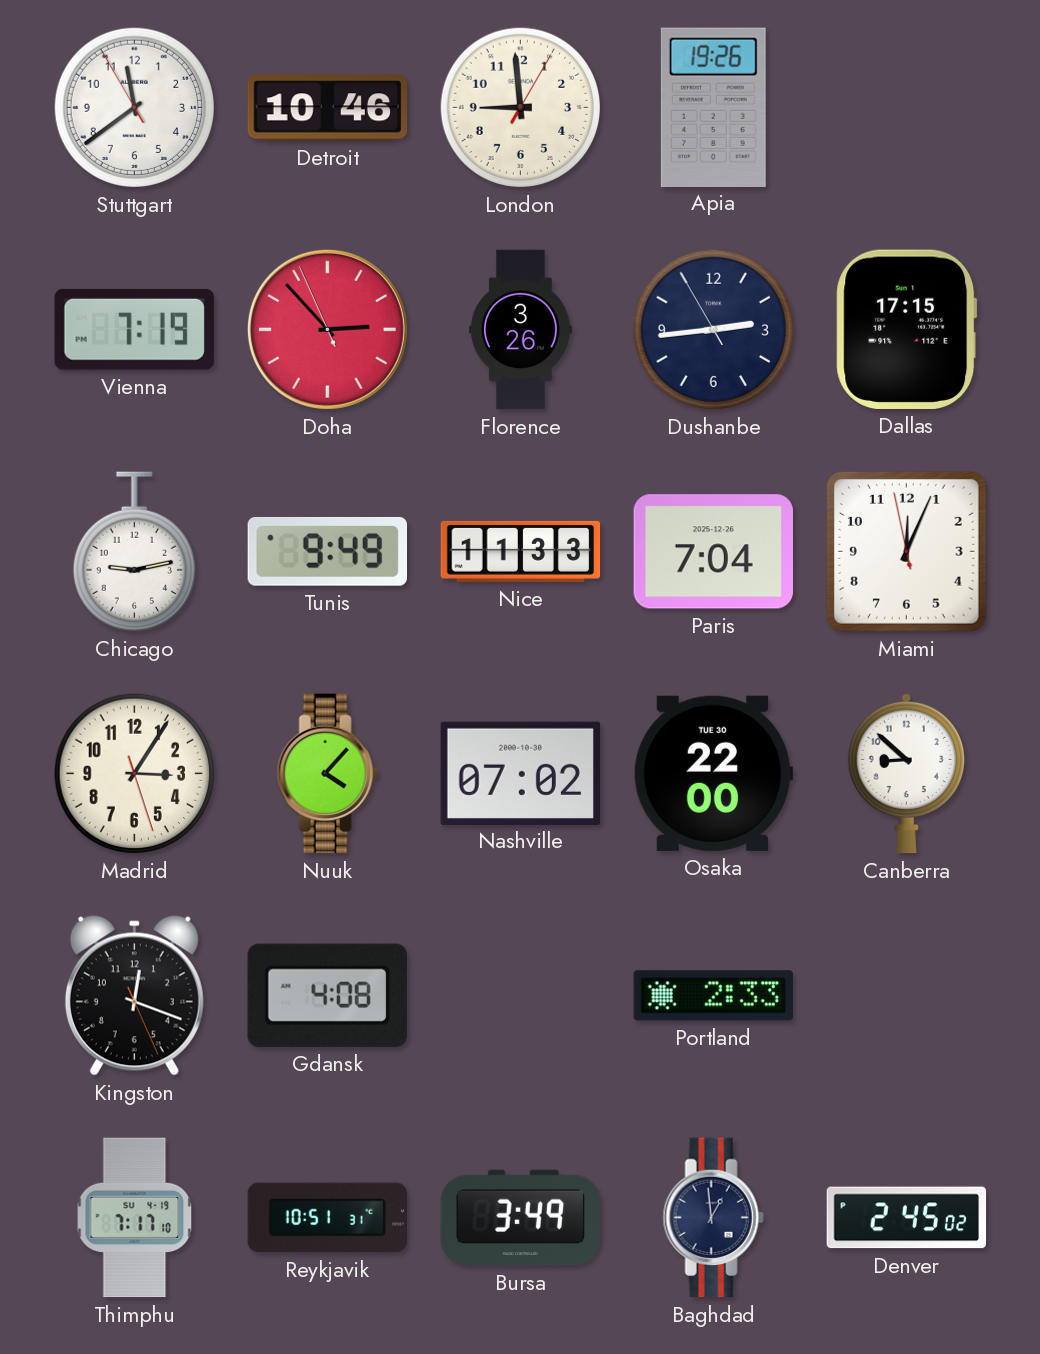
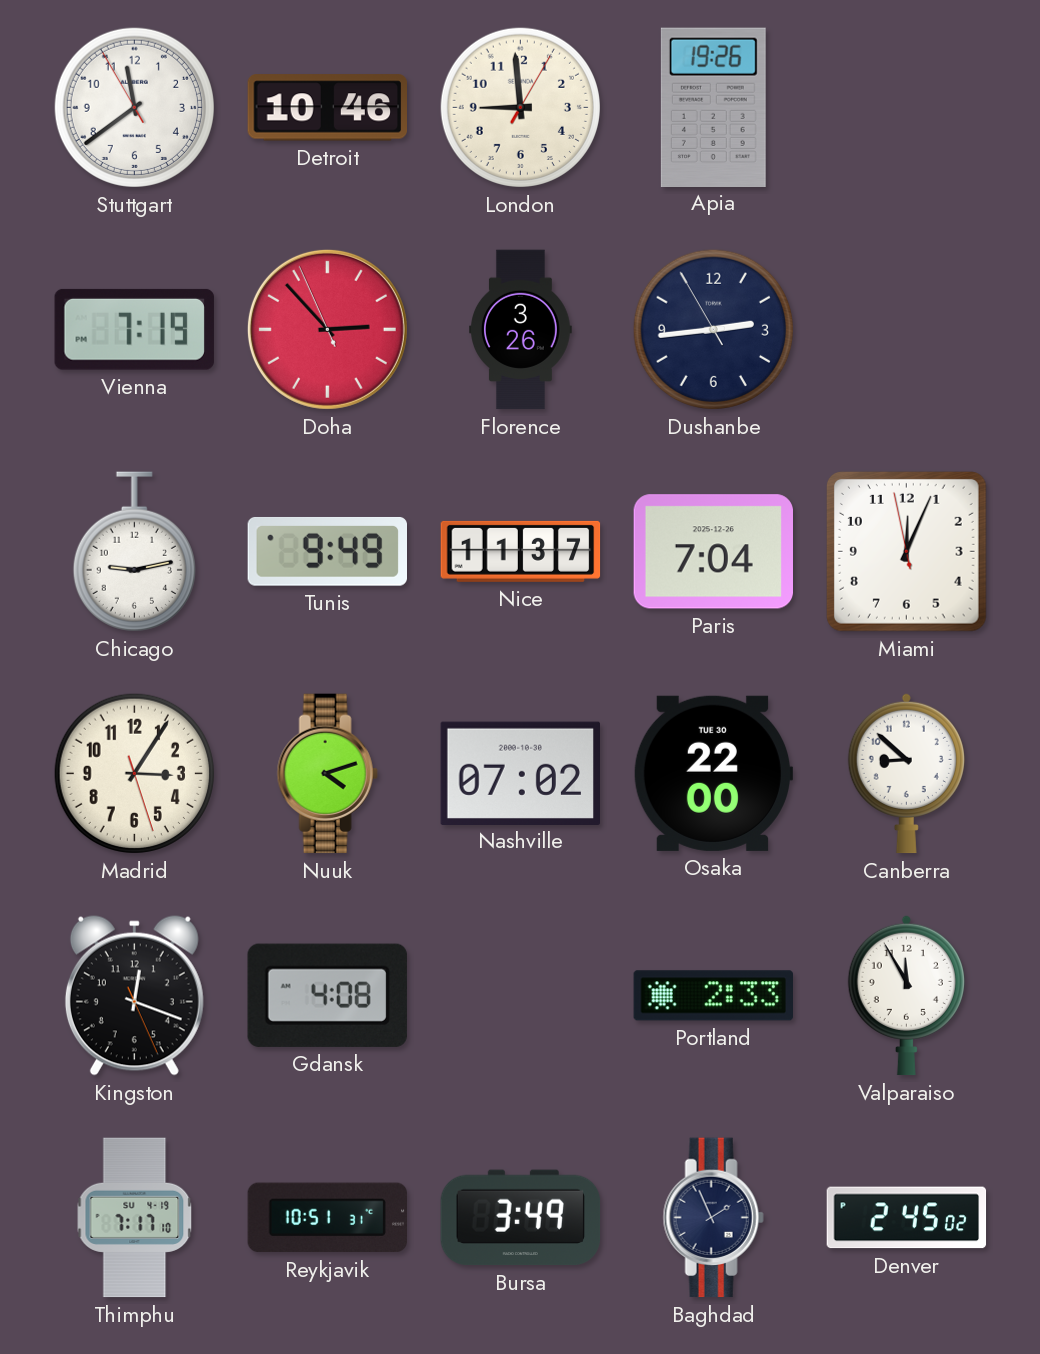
Dallas: 17:15 -> none
Nice: 11:33 -> 11:37
Nuuk: 4:07 -> 4:12
Valparaiso: none -> 11:55
Baghdad: 12:59 -> 1:56
